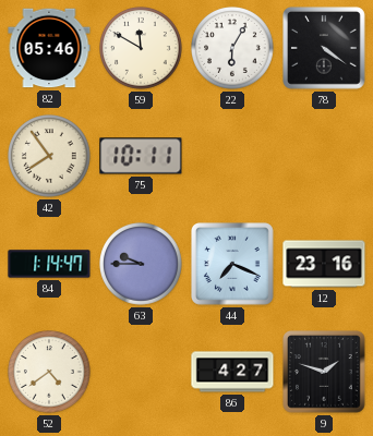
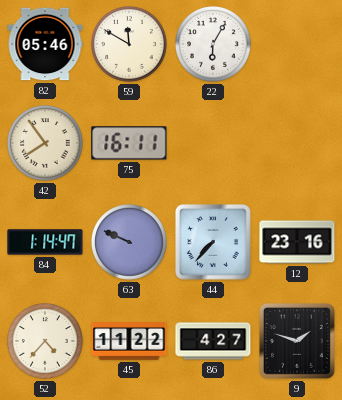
78: 4:21 -> none
75: 10:11 -> 16:11
63: 9:45 -> 9:49
44: 7:19 -> 7:37
52: 4:39 -> 4:37
45: none -> 11:22
